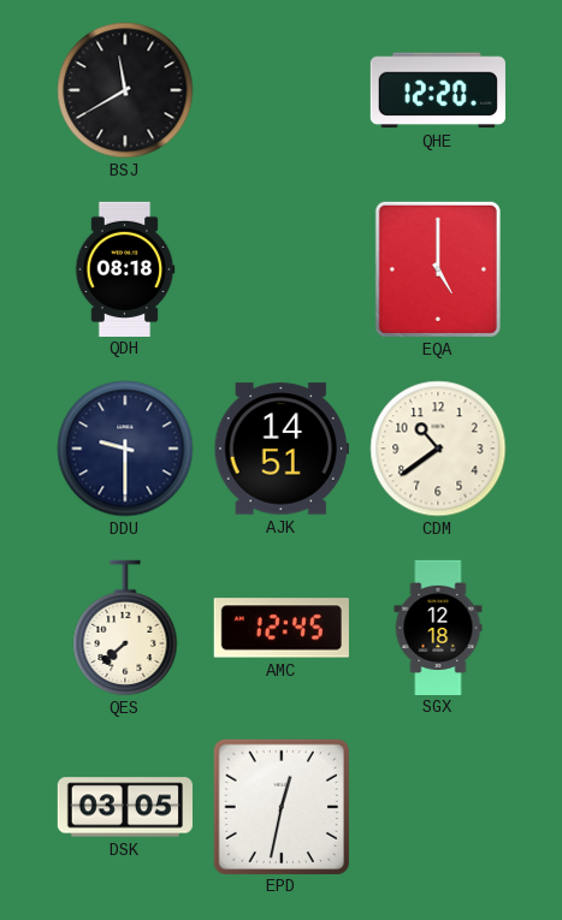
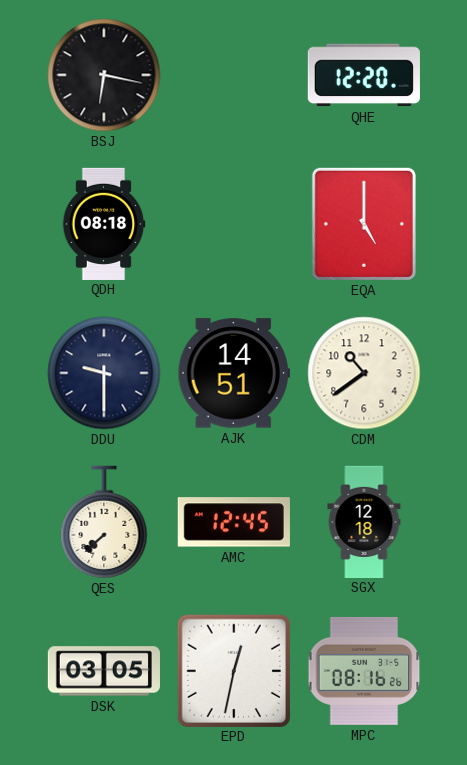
BSJ: 11:40 -> 6:17
MPC: none -> 08:16
